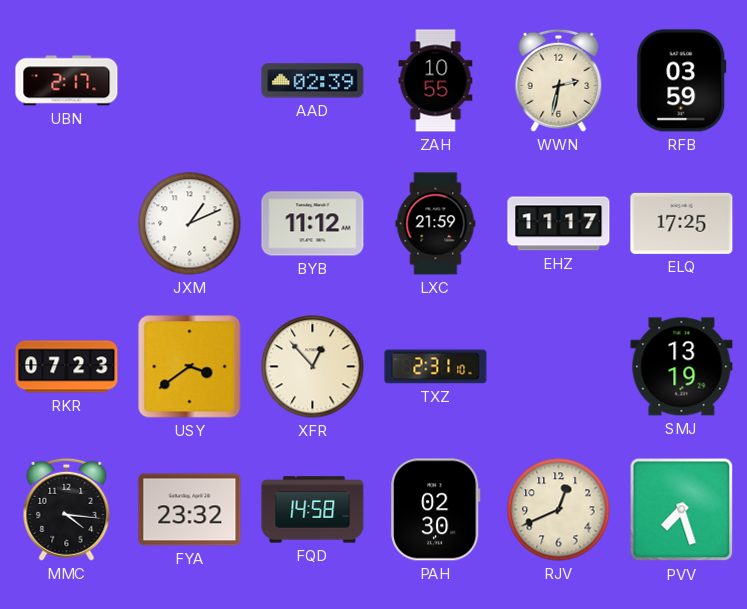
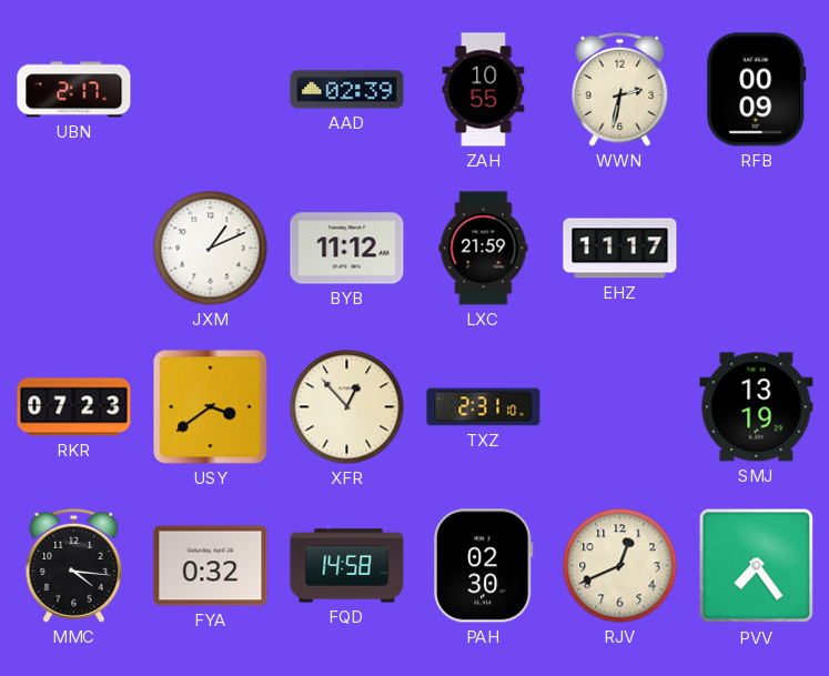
RFB: 03:59 -> 00:09
ELQ: 17:25 -> none
FYA: 23:32 -> 0:32
PVV: 7:27 -> 7:24
